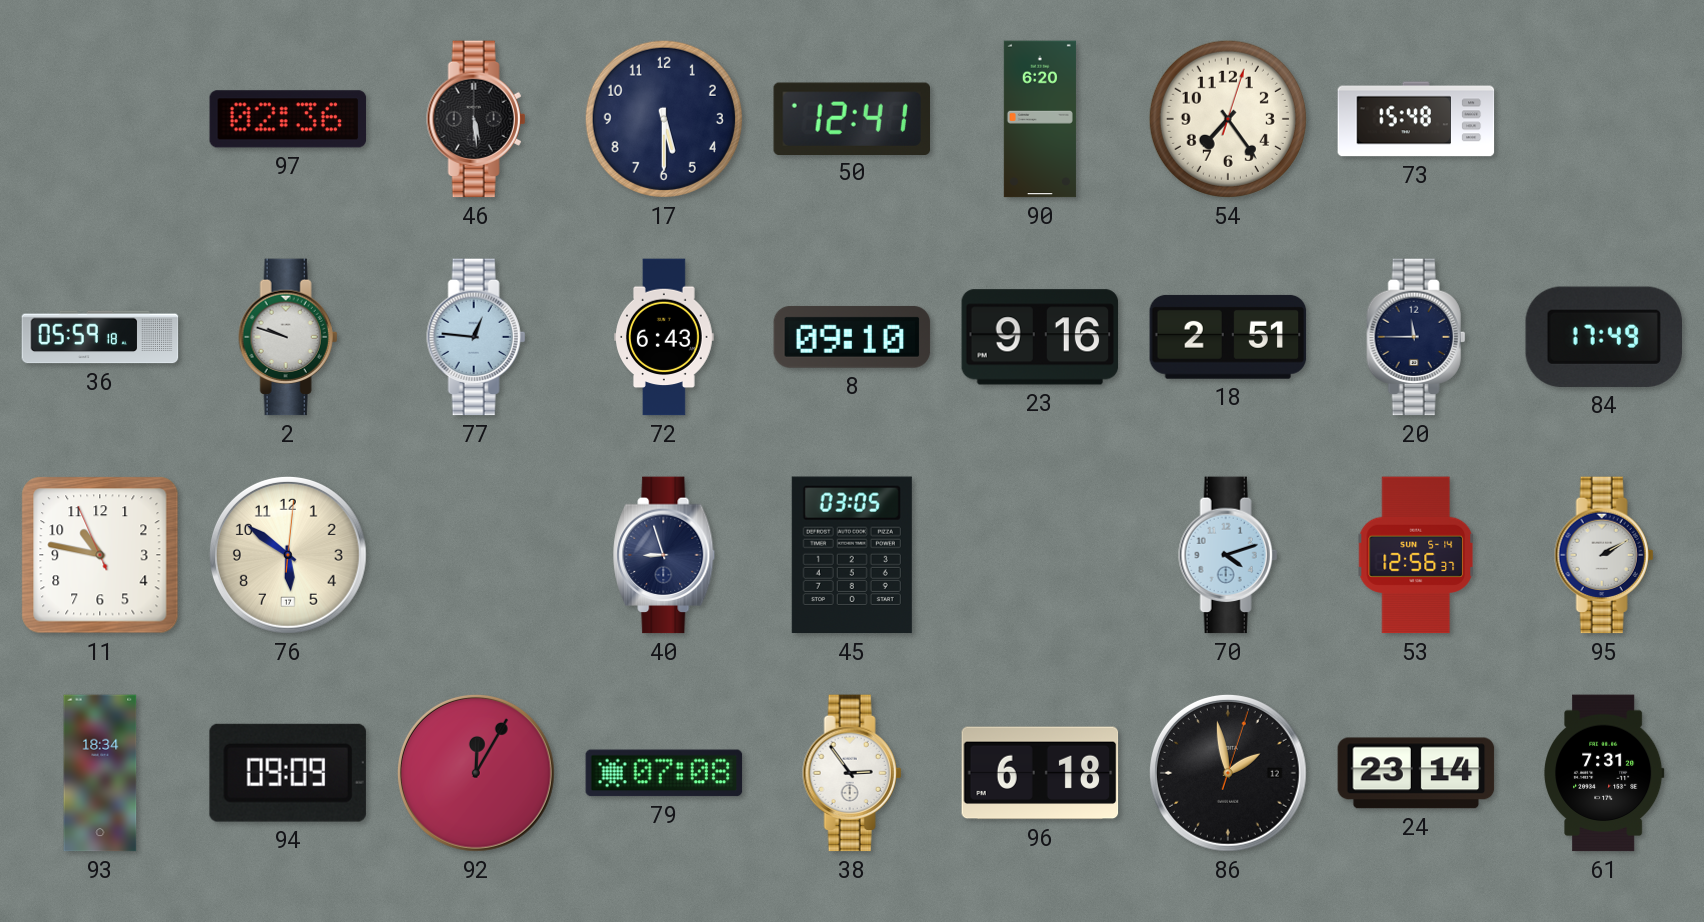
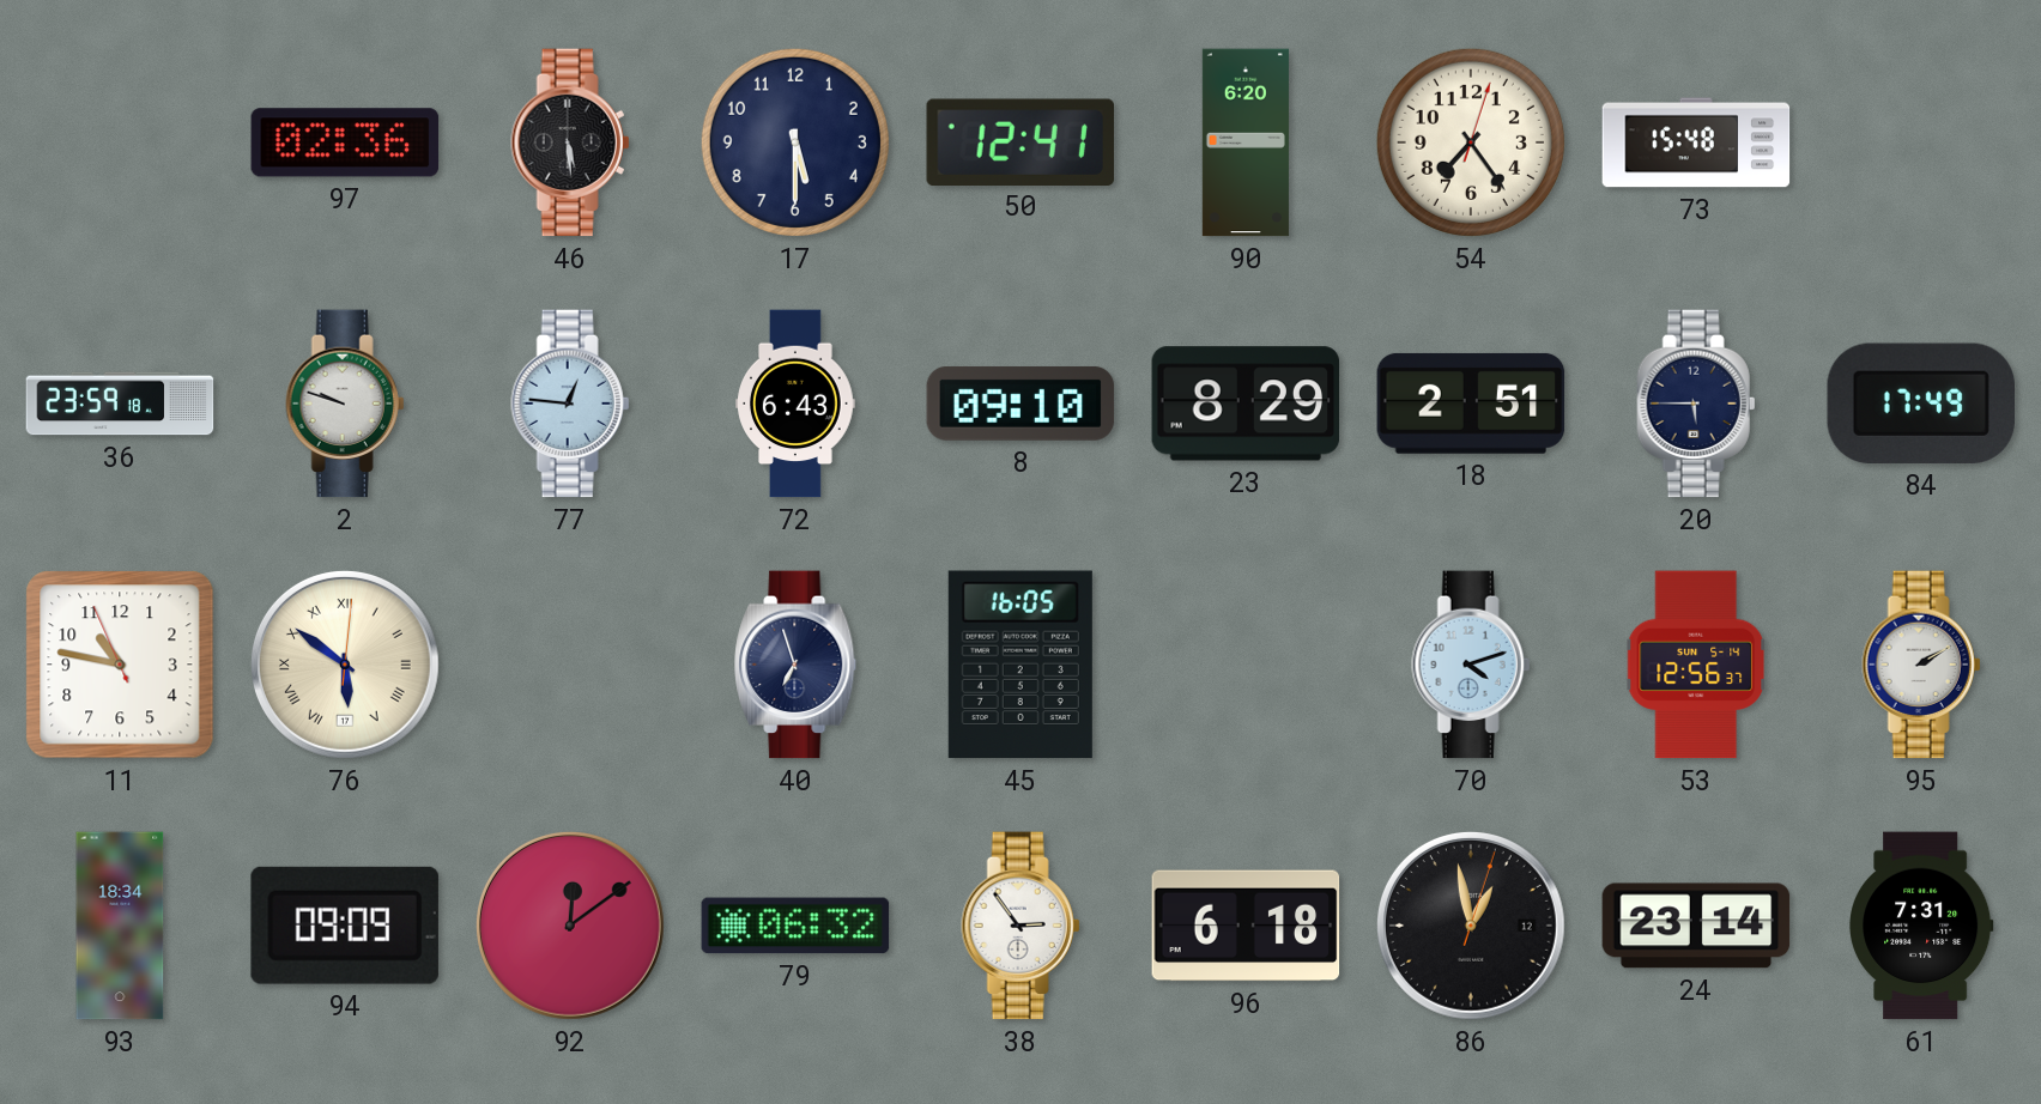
36: 05:59 -> 23:59
23: 9:16 -> 8:29
20: 11:45 -> 5:45
76 numerals: Arabic -> Roman
40: 8:57 -> 6:57
45: 03:05 -> 16:05
92: 12:05 -> 12:09
79: 07:08 -> 06:32
86: 1:58 -> 12:58
